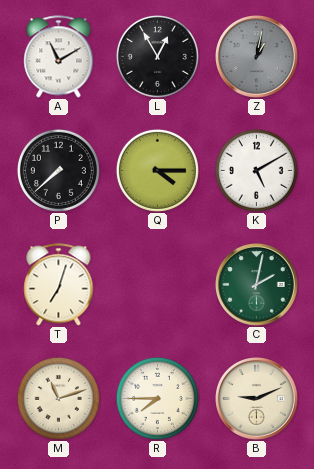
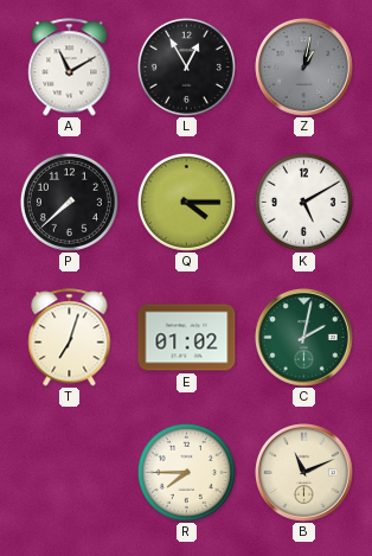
E: none -> 01:02
M: 11:12 -> none
B: 9:11 -> 11:11
